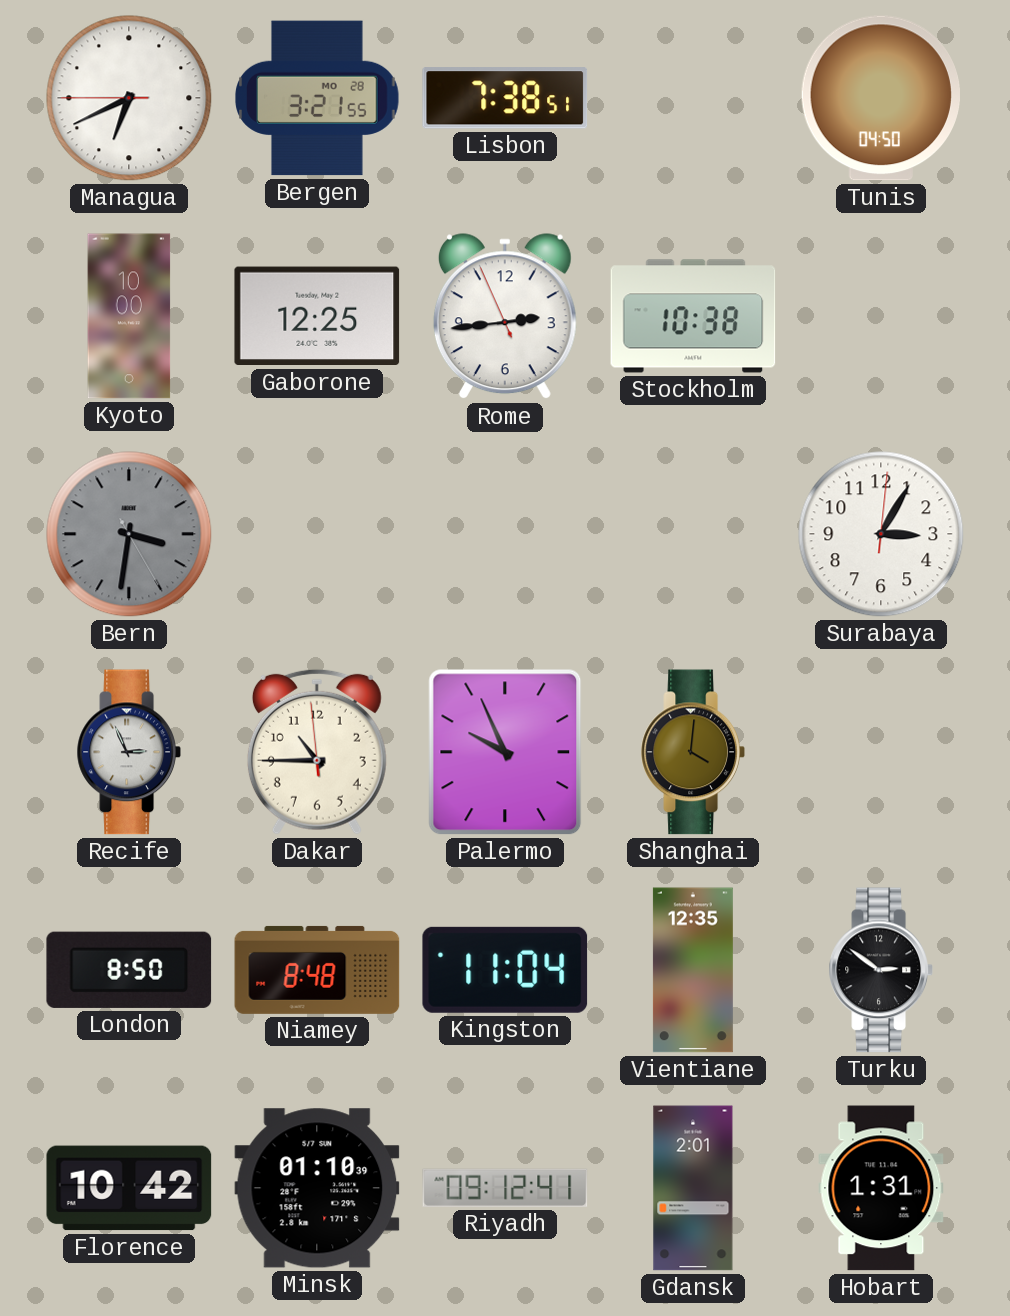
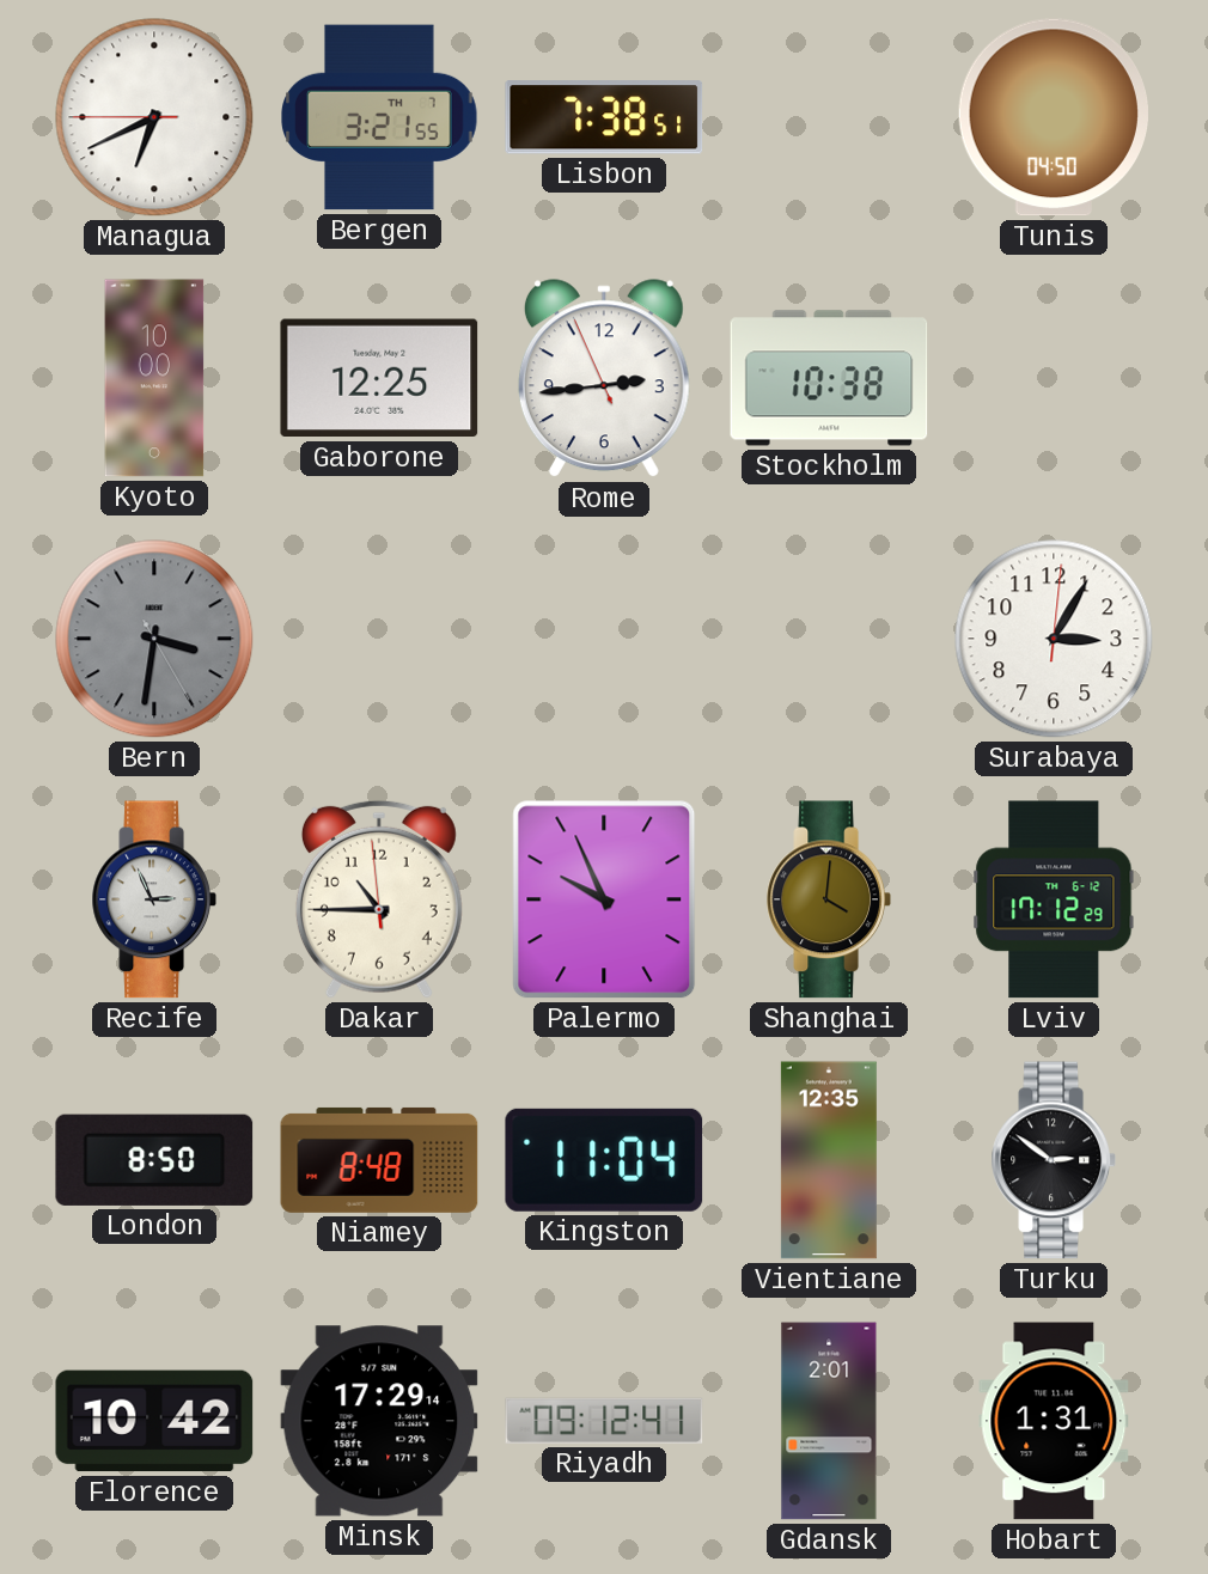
Bergen date: MO 28 -> TH 7
Lviv: none -> 17:12
Minsk: 01:10 -> 17:29
